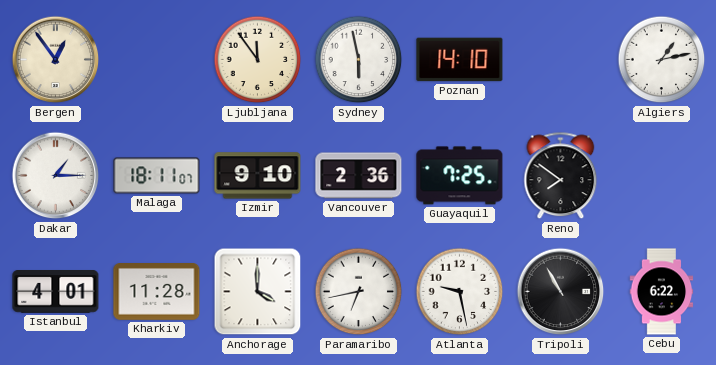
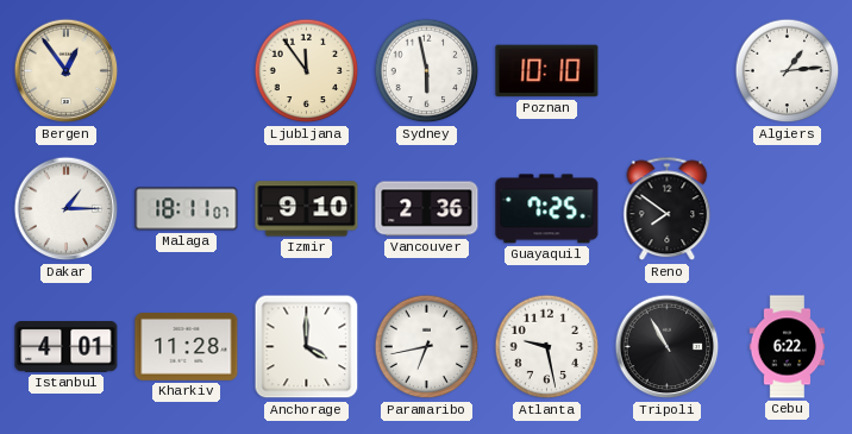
Poznan: 14:10 -> 10:10
Algiers: 1:13 -> 1:14
